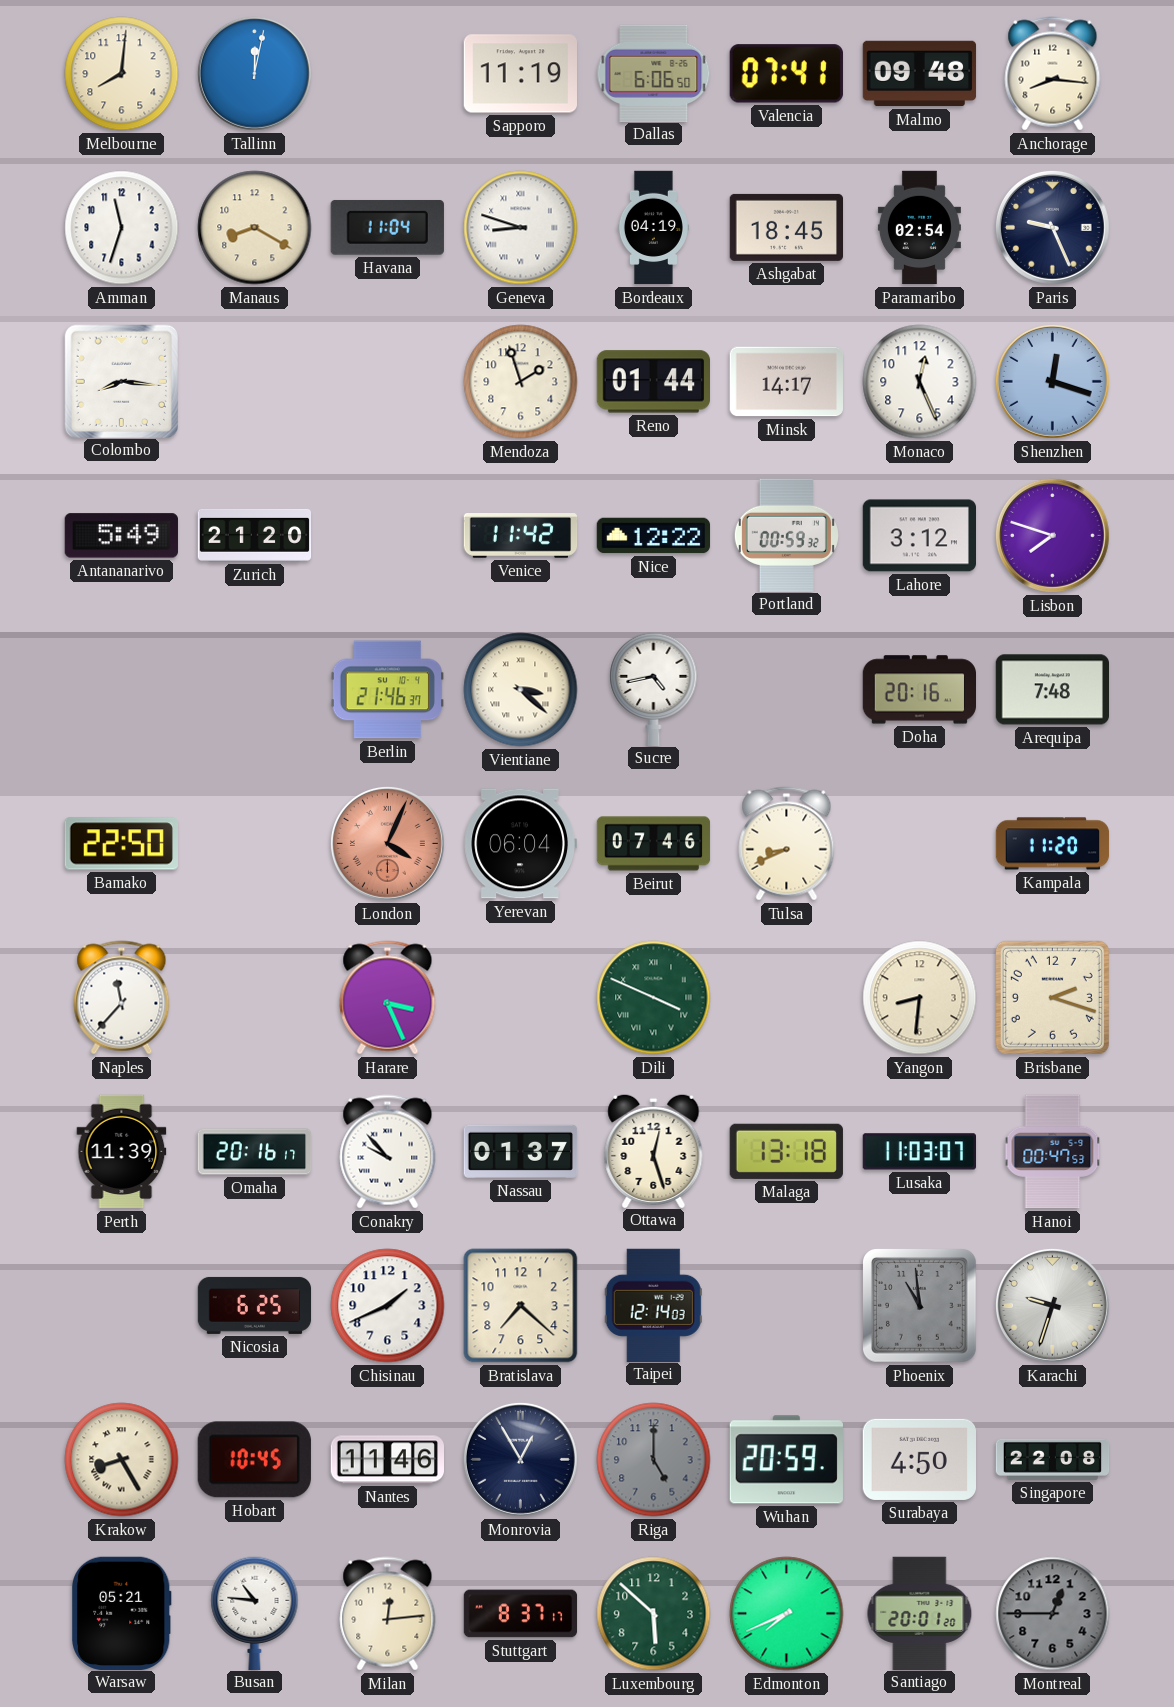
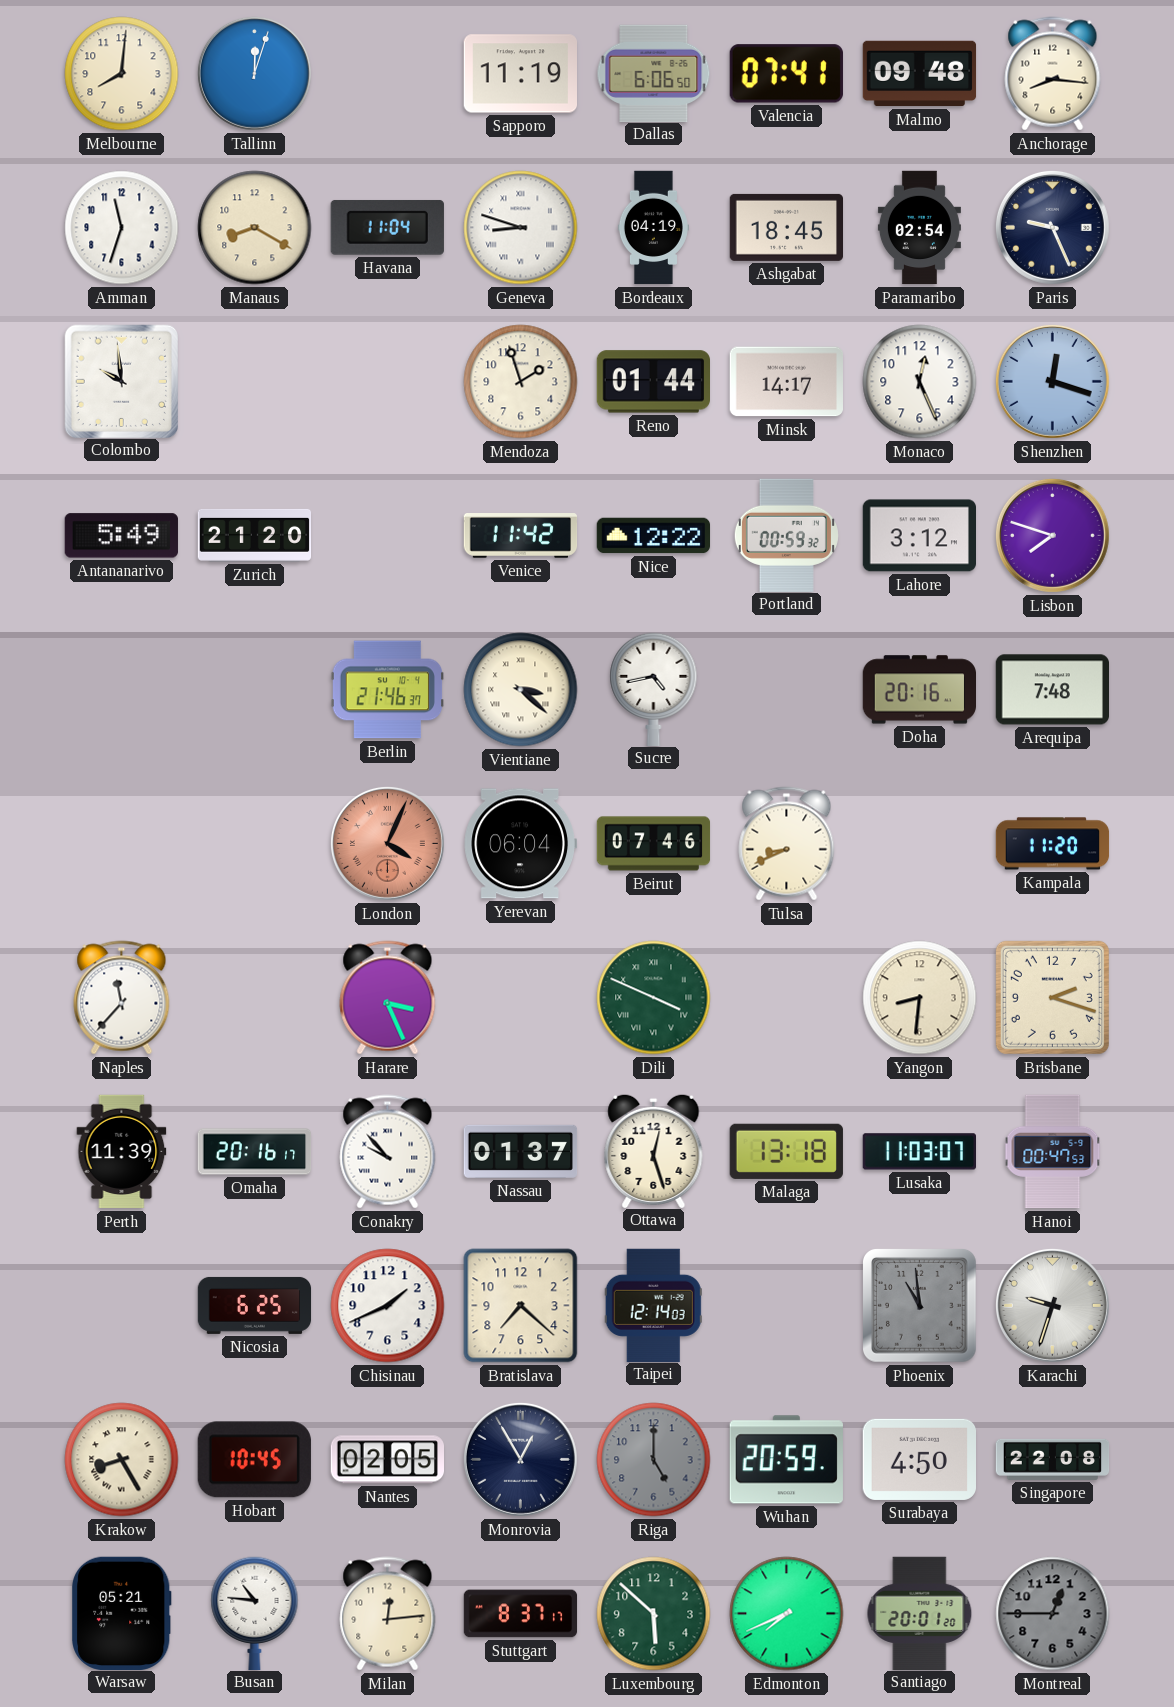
Tallinn: 12:02 -> 12:03
Colombo: 8:16 -> 9:59
Bamako: 22:50 -> none
Nantes: 11:46 -> 02:05
